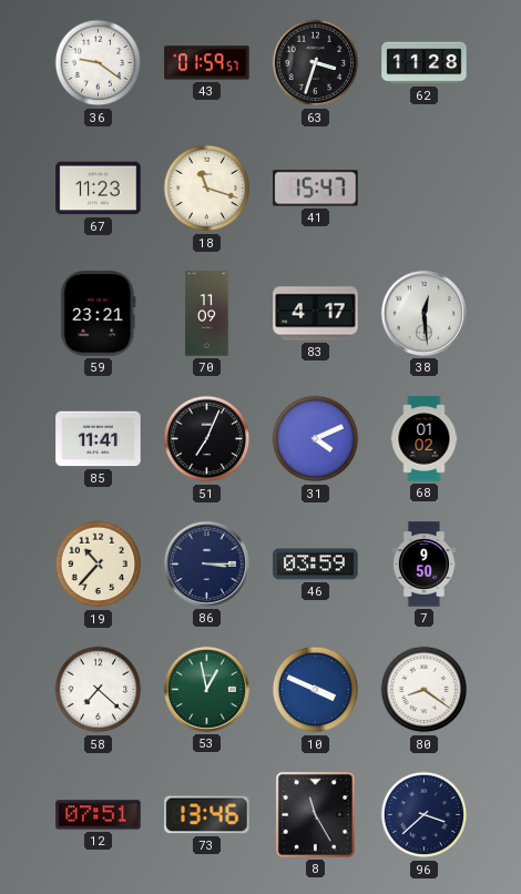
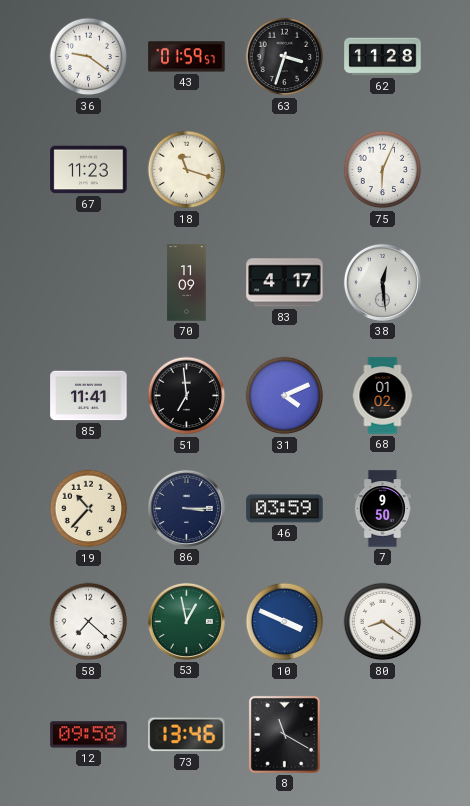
41: 15:47 -> none
75: none -> 6:04
59: 23:21 -> none
51: 7:04 -> 6:59
12: 07:51 -> 09:58
8: 11:25 -> 11:20
96: 3:38 -> none
